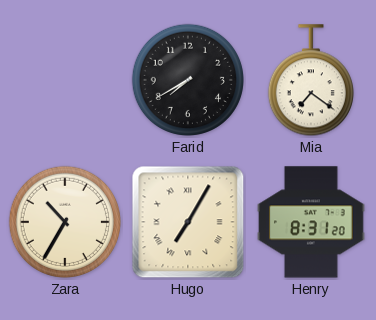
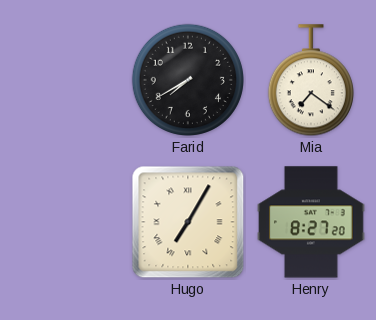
Zara: 10:35 -> none
Henry: 8:31 -> 8:27
